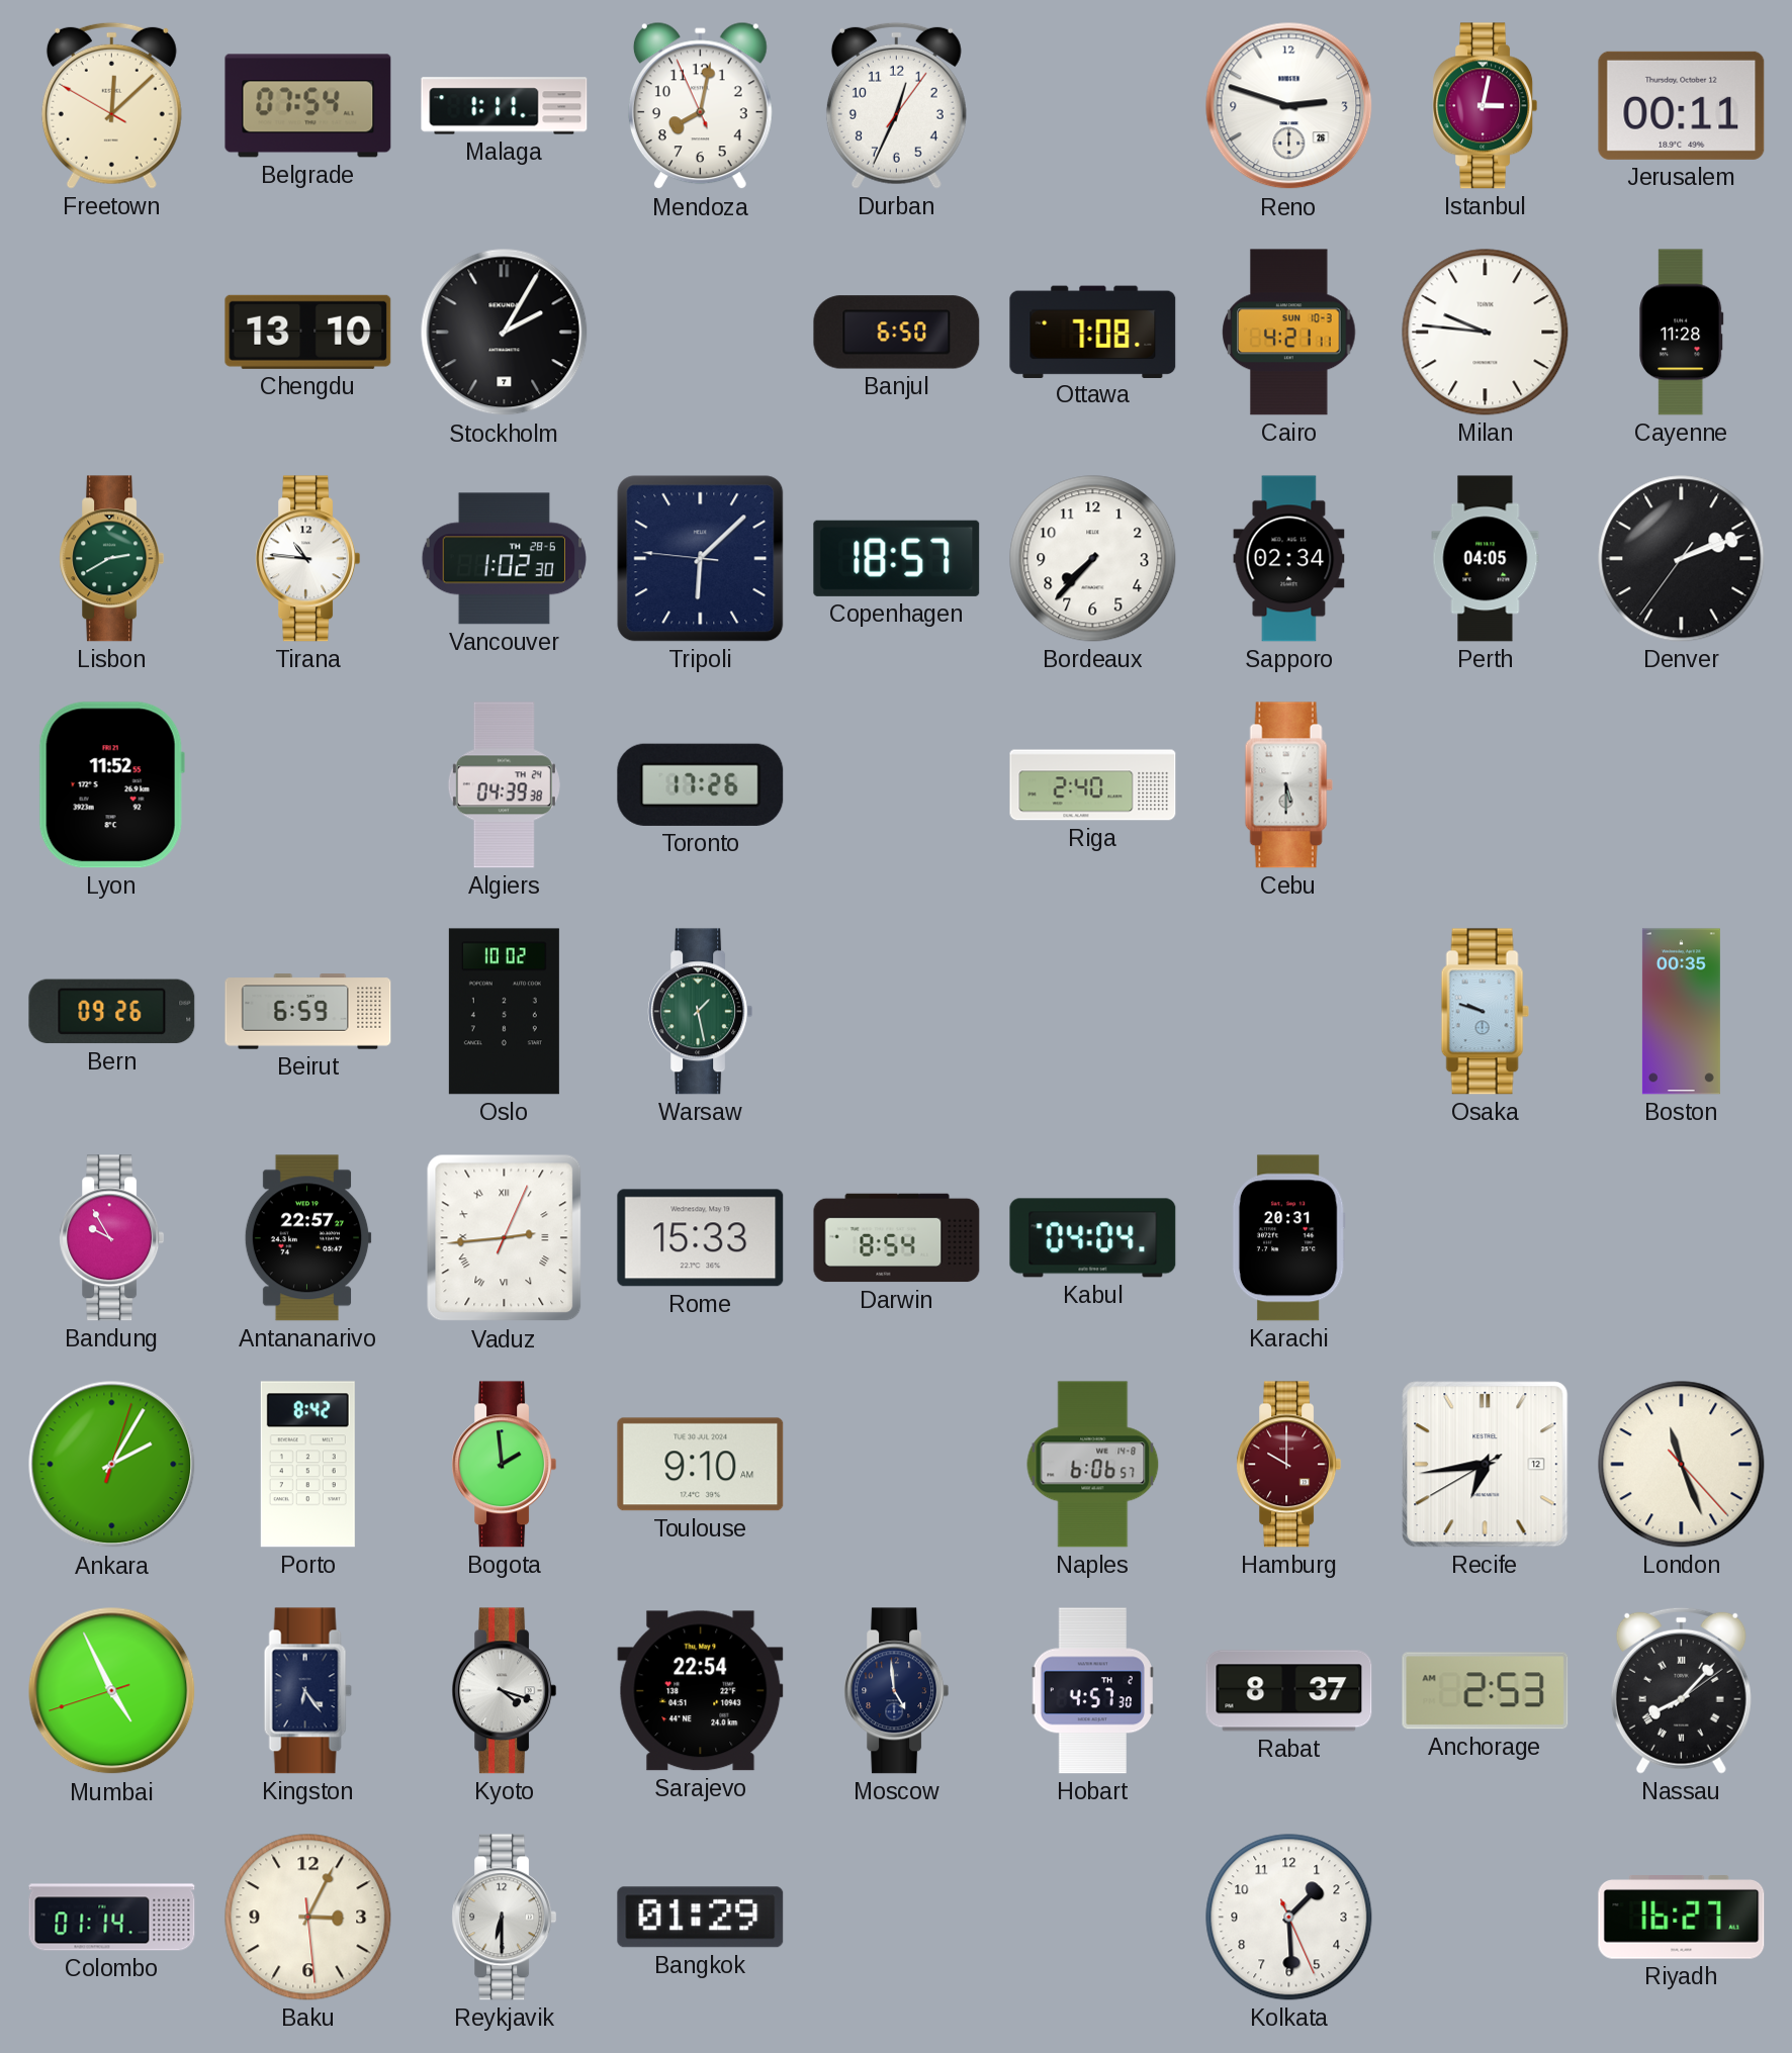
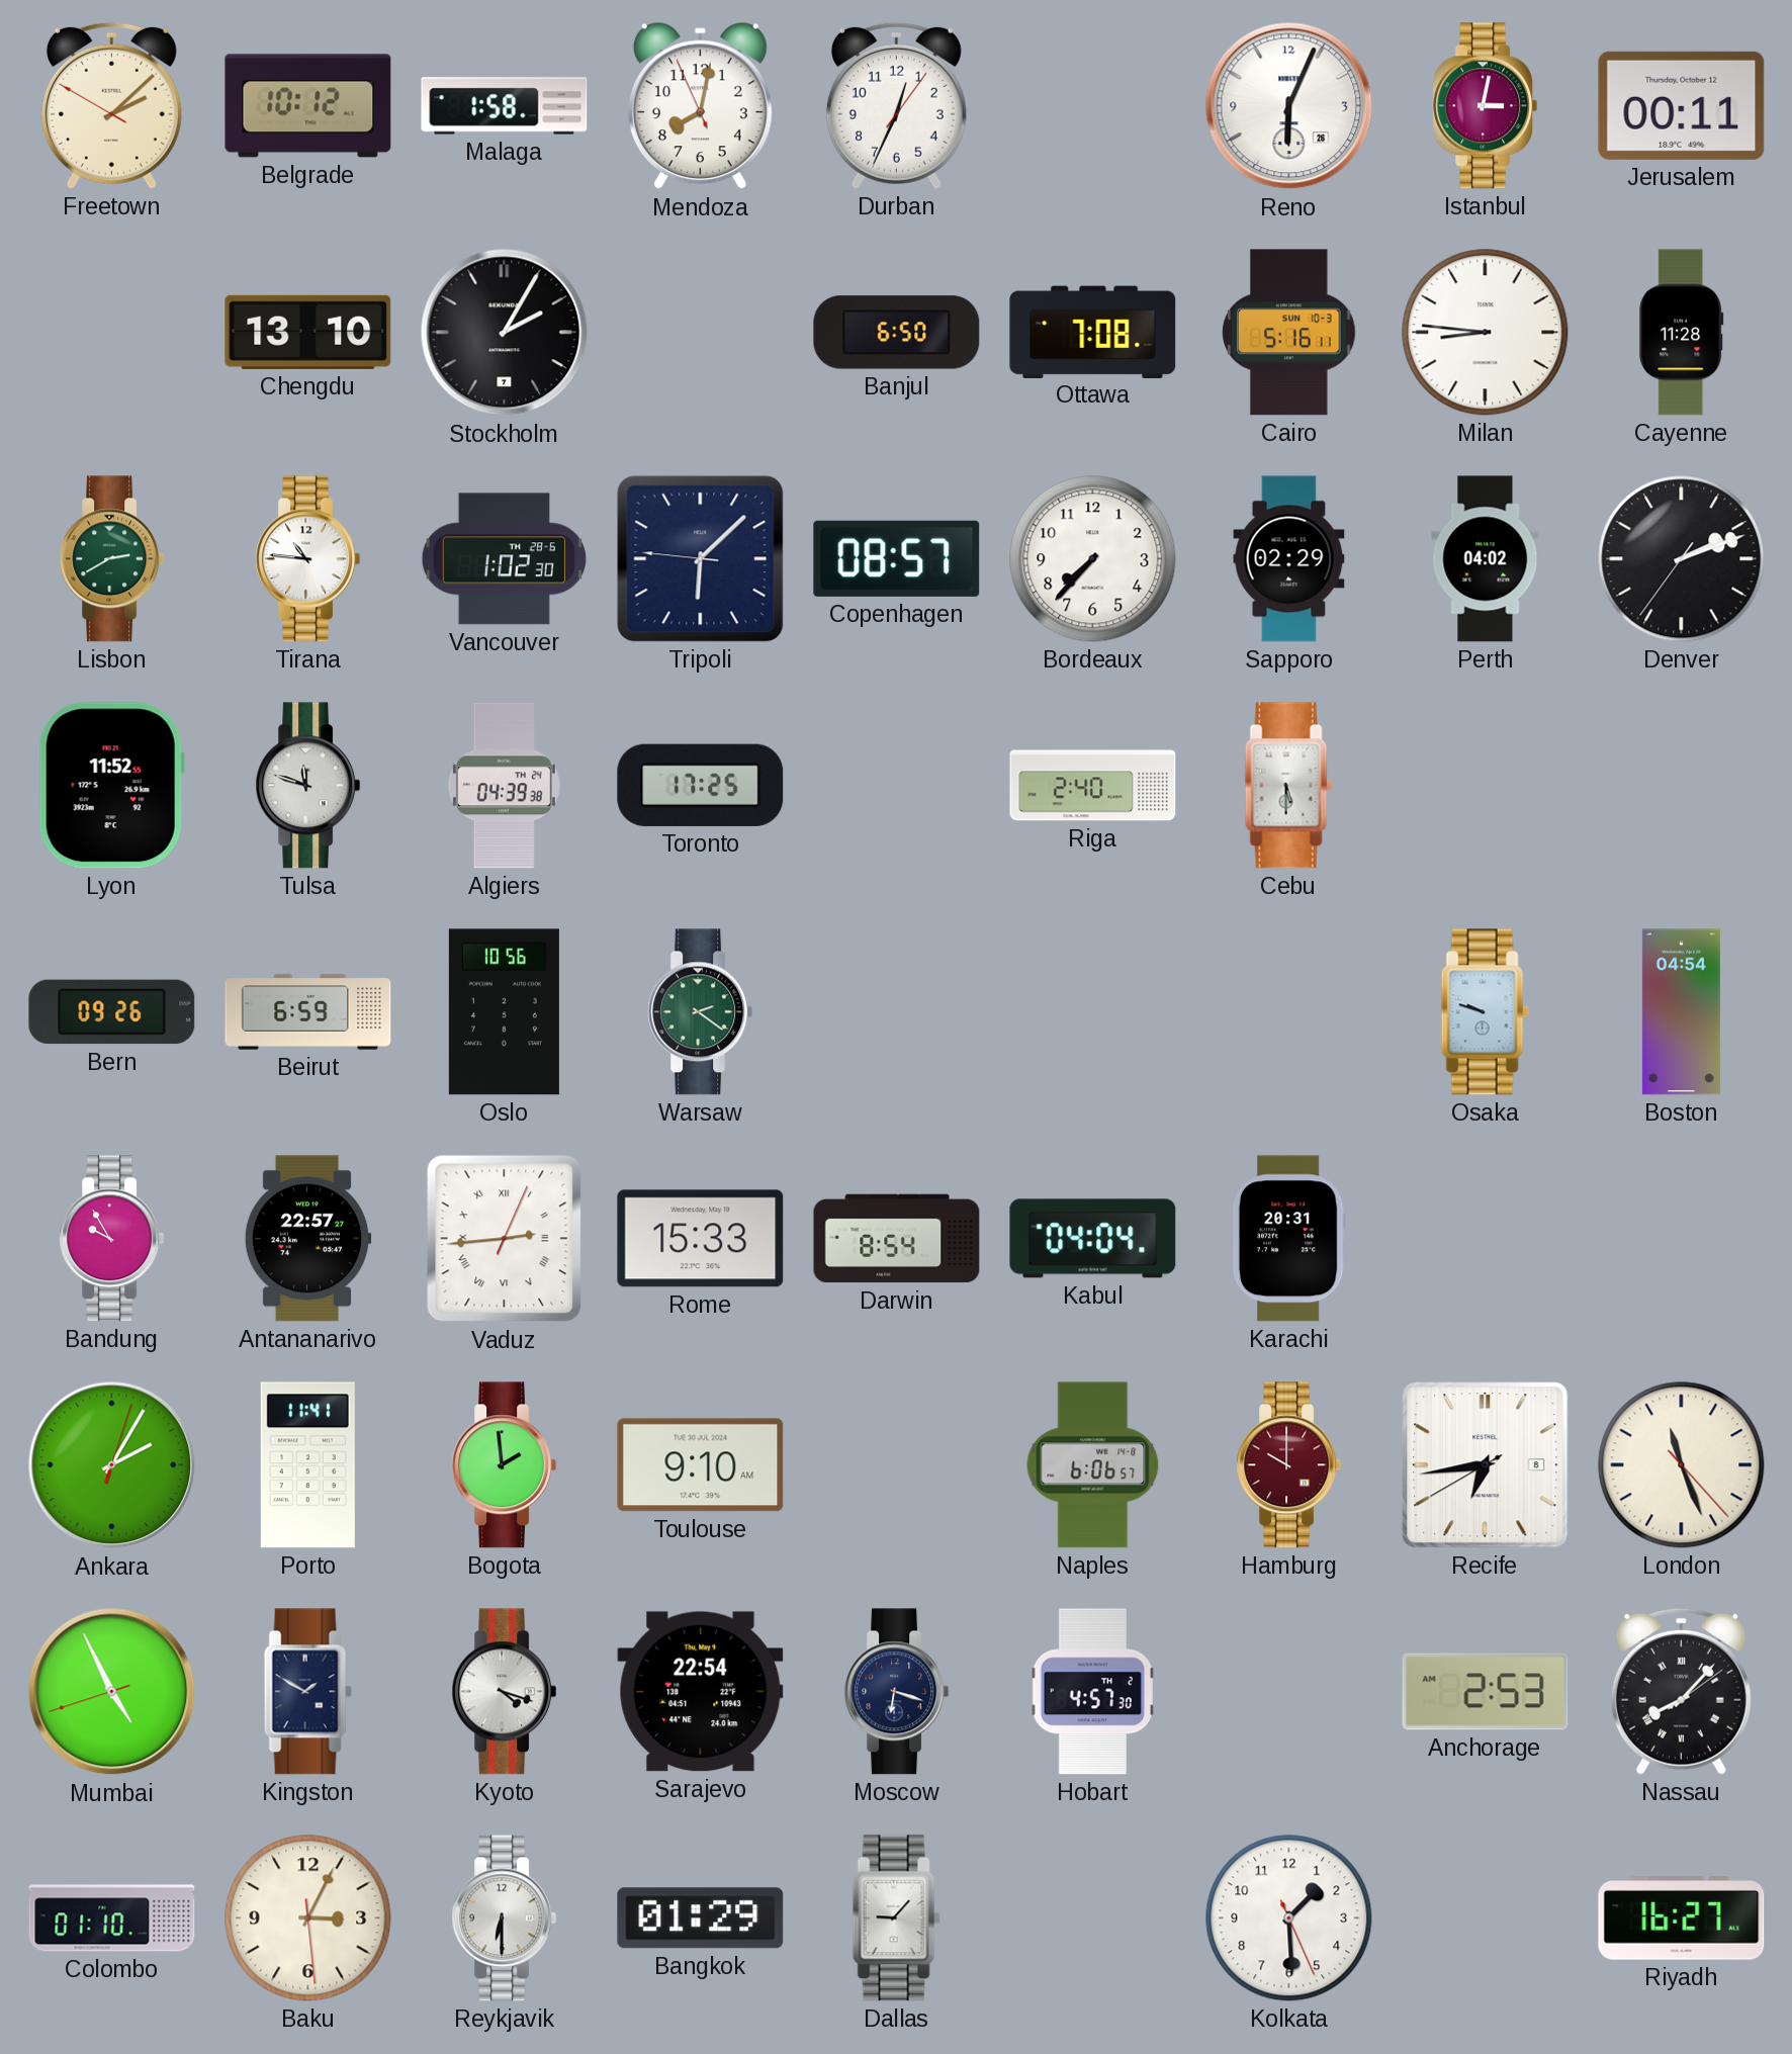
Freetown: 12:07 -> 2:07
Belgrade: 07:54 -> 10:12
Malaga: 1:11 -> 1:58
Reno: 2:48 -> 6:04
Cairo: 4:21 -> 5:16
Milan: 9:46 -> 8:46
Copenhagen: 18:57 -> 08:57
Sapporo: 02:34 -> 02:29
Perth: 04:05 -> 04:02
Tulsa: none -> 11:48
Toronto: 17:26 -> 17:25
Oslo: 10:02 -> 10:56
Warsaw: 1:28 -> 2:21
Boston: 00:35 -> 04:54
Porto: 8:42 -> 11:41
Recife date: 12 -> 8
Kingston: 6:24 -> 1:50
Moscow: 4:59 -> 6:18
Rabat: 8:37 -> none
Colombo: 01:14 -> 01:10
Dallas: none -> 9:07
